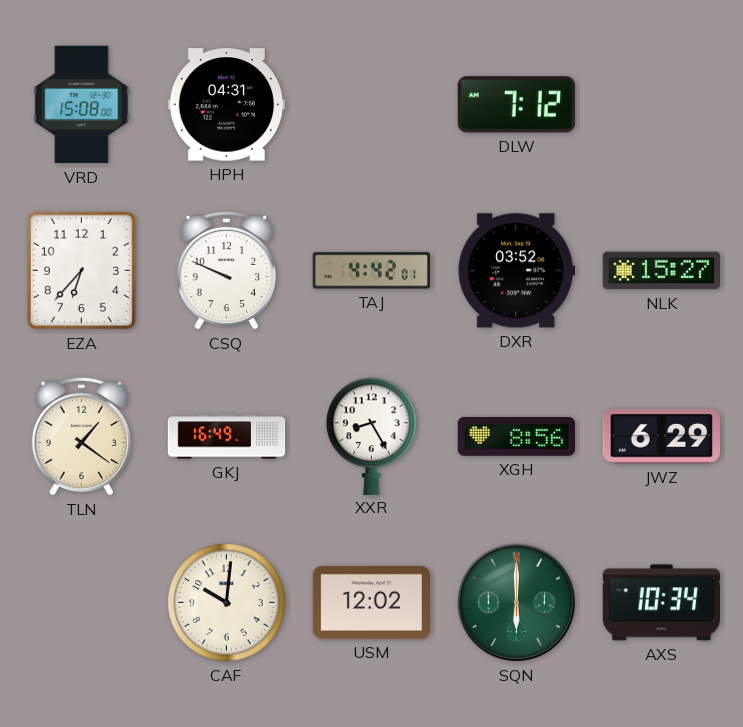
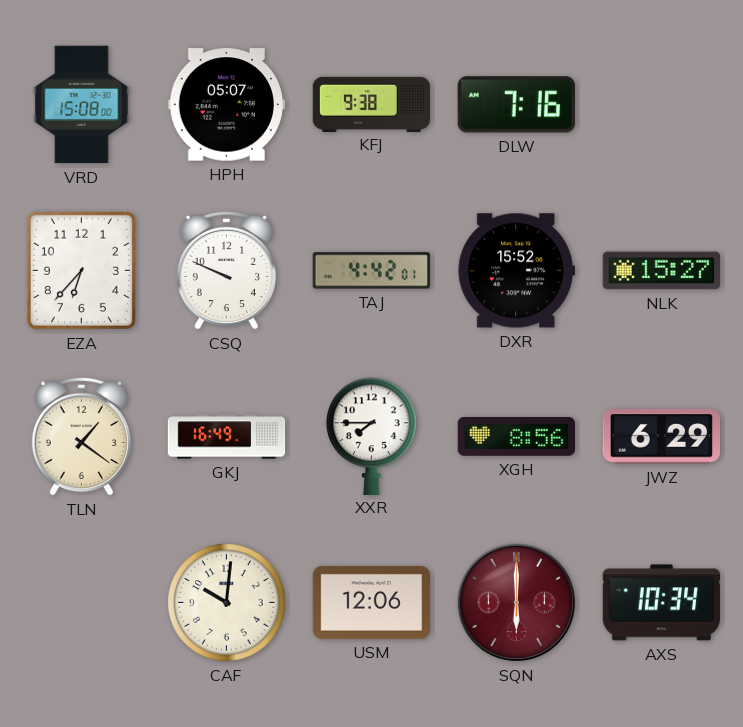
HPH: 04:31 -> 05:07
KFJ: none -> 9:38
DLW: 7:12 -> 7:16
DXR: 03:52 -> 15:52
XXR: 8:25 -> 7:45
USM: 12:02 -> 12:06
SQN dial: green -> burgundy
